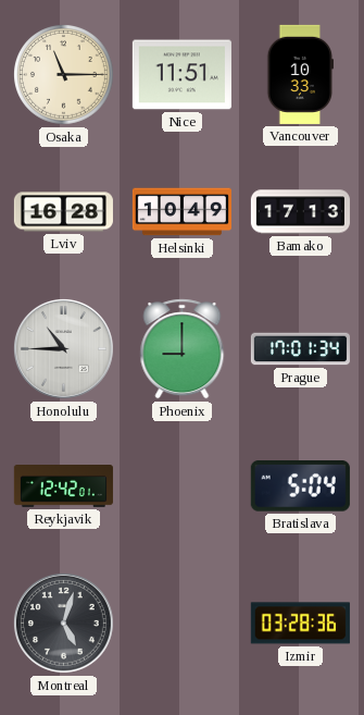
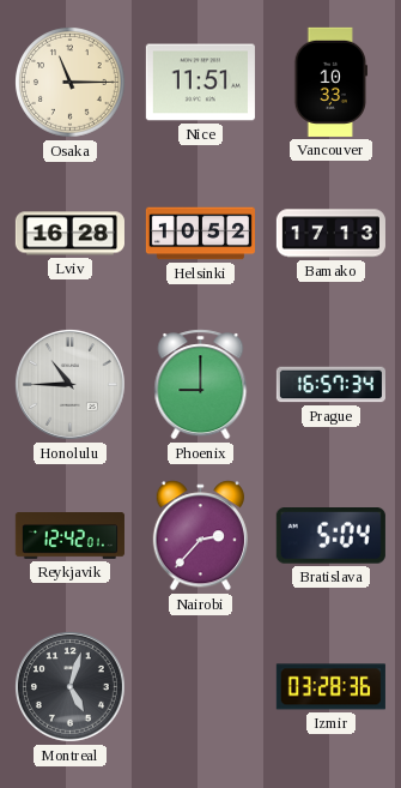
Helsinki: 10:49 -> 10:52
Prague: 17:01 -> 16:57
Nairobi: none -> 2:37
